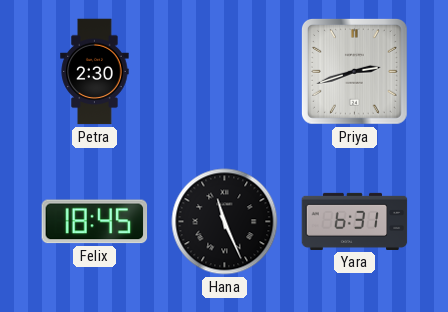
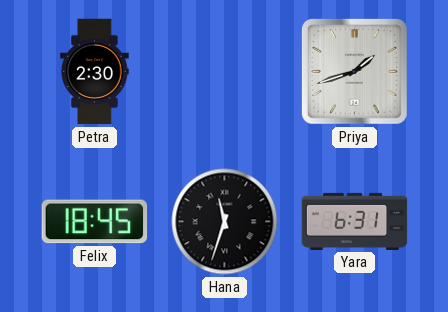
Priya: 2:42 -> 1:42
Hana: 11:26 -> 11:33
